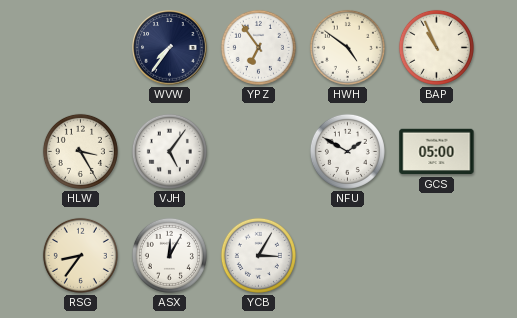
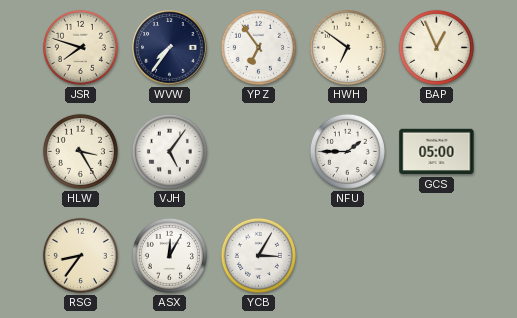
JSR: none -> 7:48
HWH: 4:51 -> 6:51
BAP: 10:56 -> 12:56
NFU: 1:50 -> 1:45
